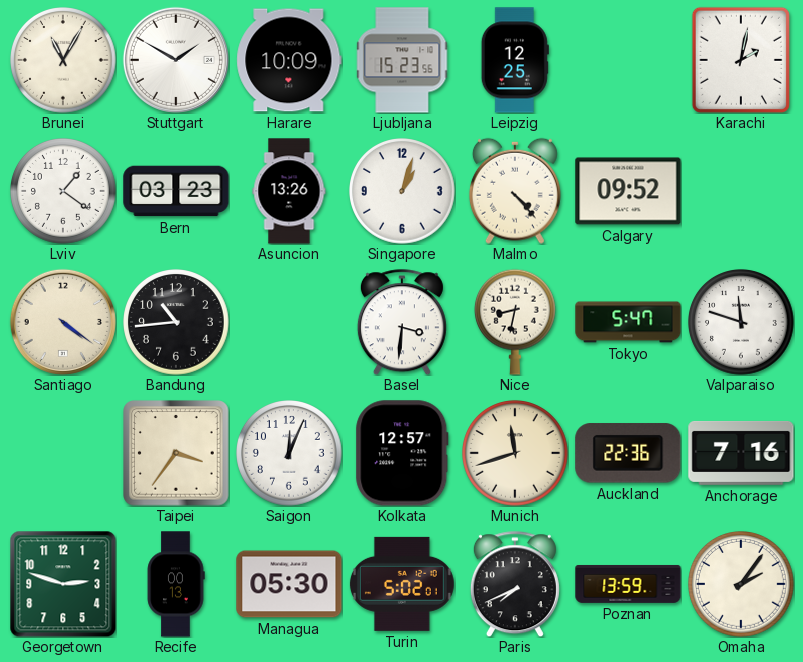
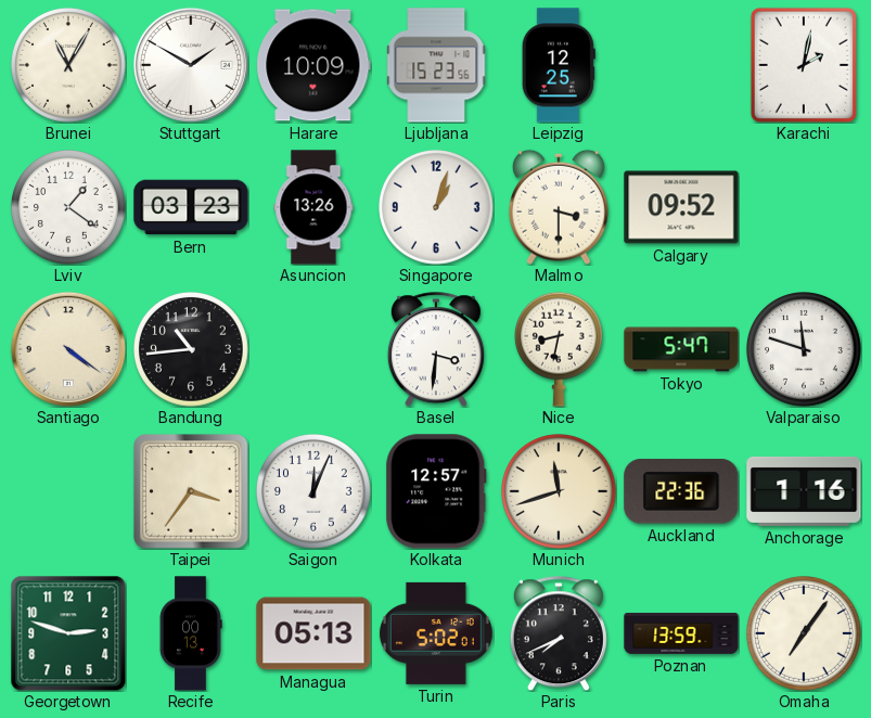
Malmo: 4:23 -> 3:30
Anchorage: 7:16 -> 1:16
Managua: 05:30 -> 05:13
Omaha: 2:06 -> 7:06
